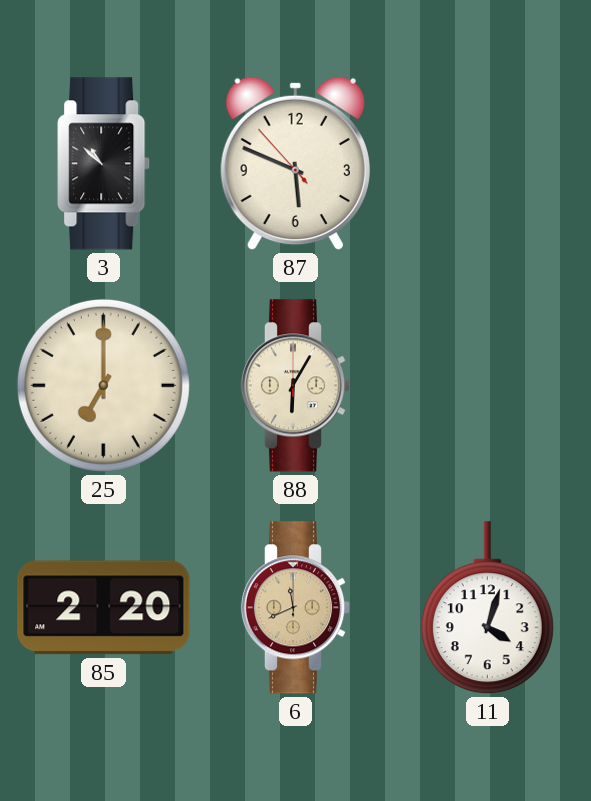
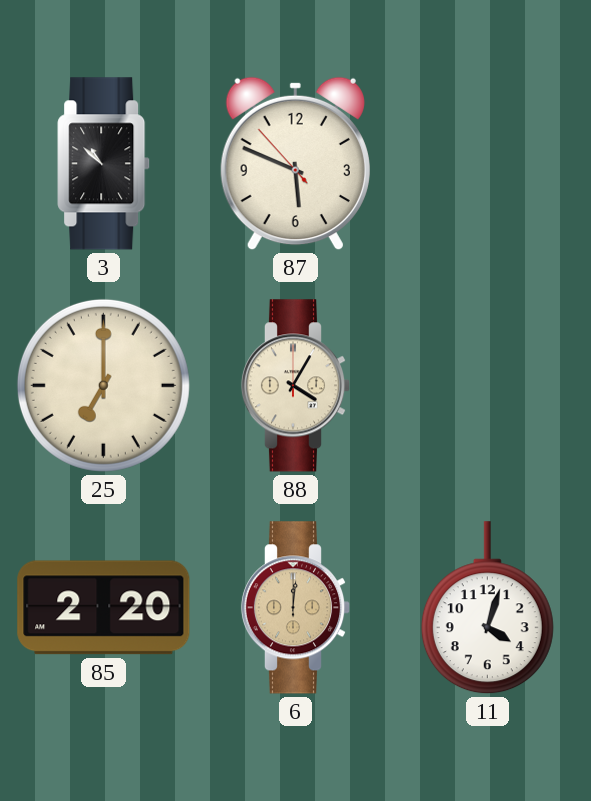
88: 6:05 -> 4:05
6: 11:41 -> 12:01
